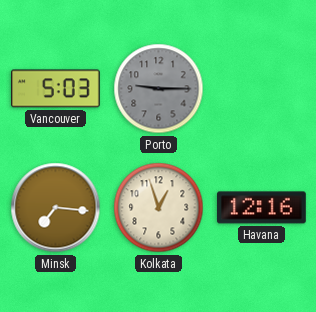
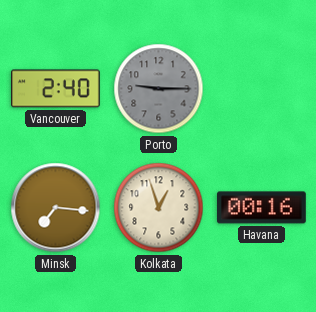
Vancouver: 5:03 -> 2:40
Havana: 12:16 -> 00:16
